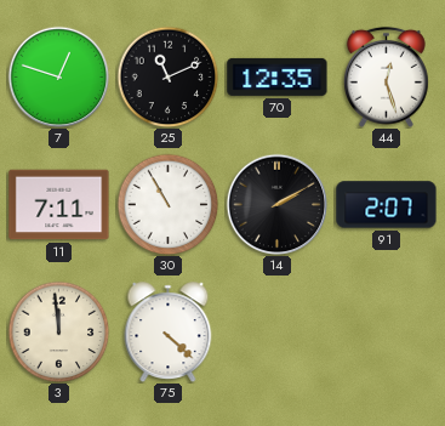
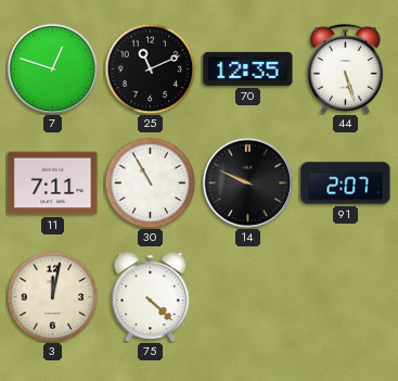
44: 12:27 -> 5:27
14: 2:10 -> 9:49
3: 11:59 -> 12:02
